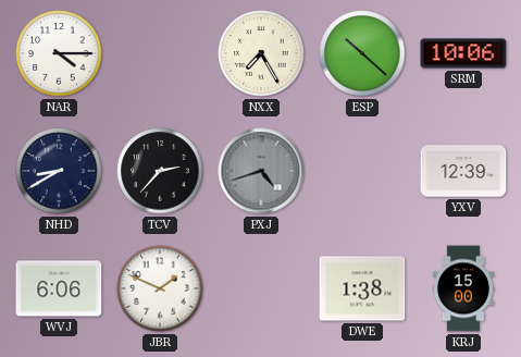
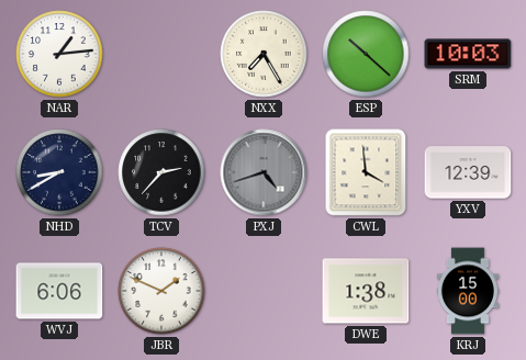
NAR: 4:15 -> 1:14
SRM: 10:06 -> 10:03
CWL: none -> 3:59
